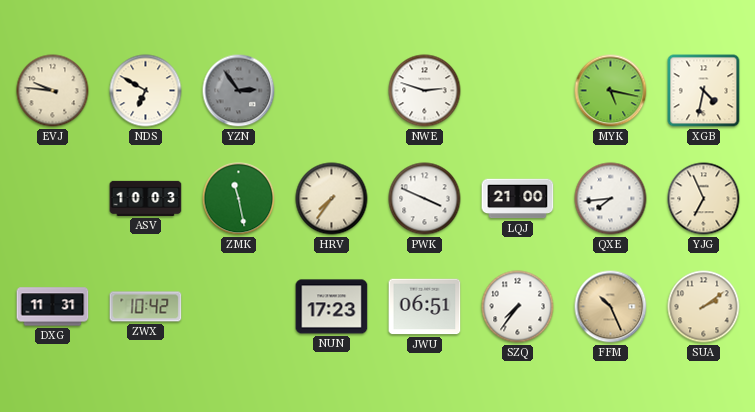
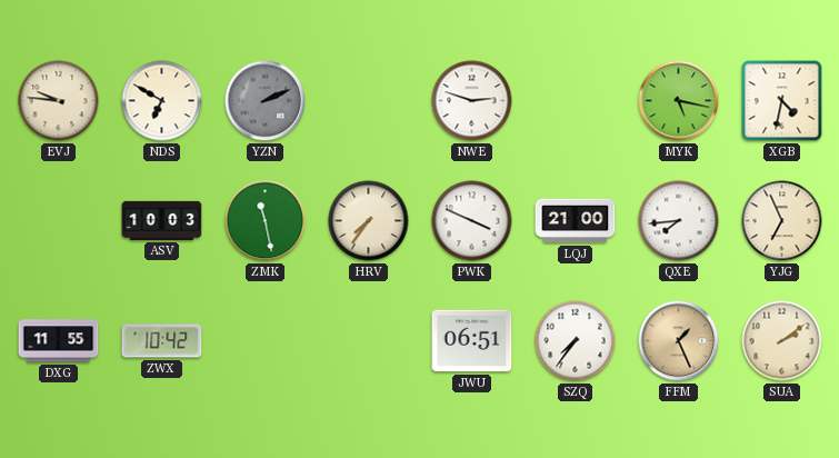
YZN: 2:54 -> 2:11
DXG: 11:31 -> 11:55
NUN: 17:23 -> none
FFM: 10:26 -> 1:26
